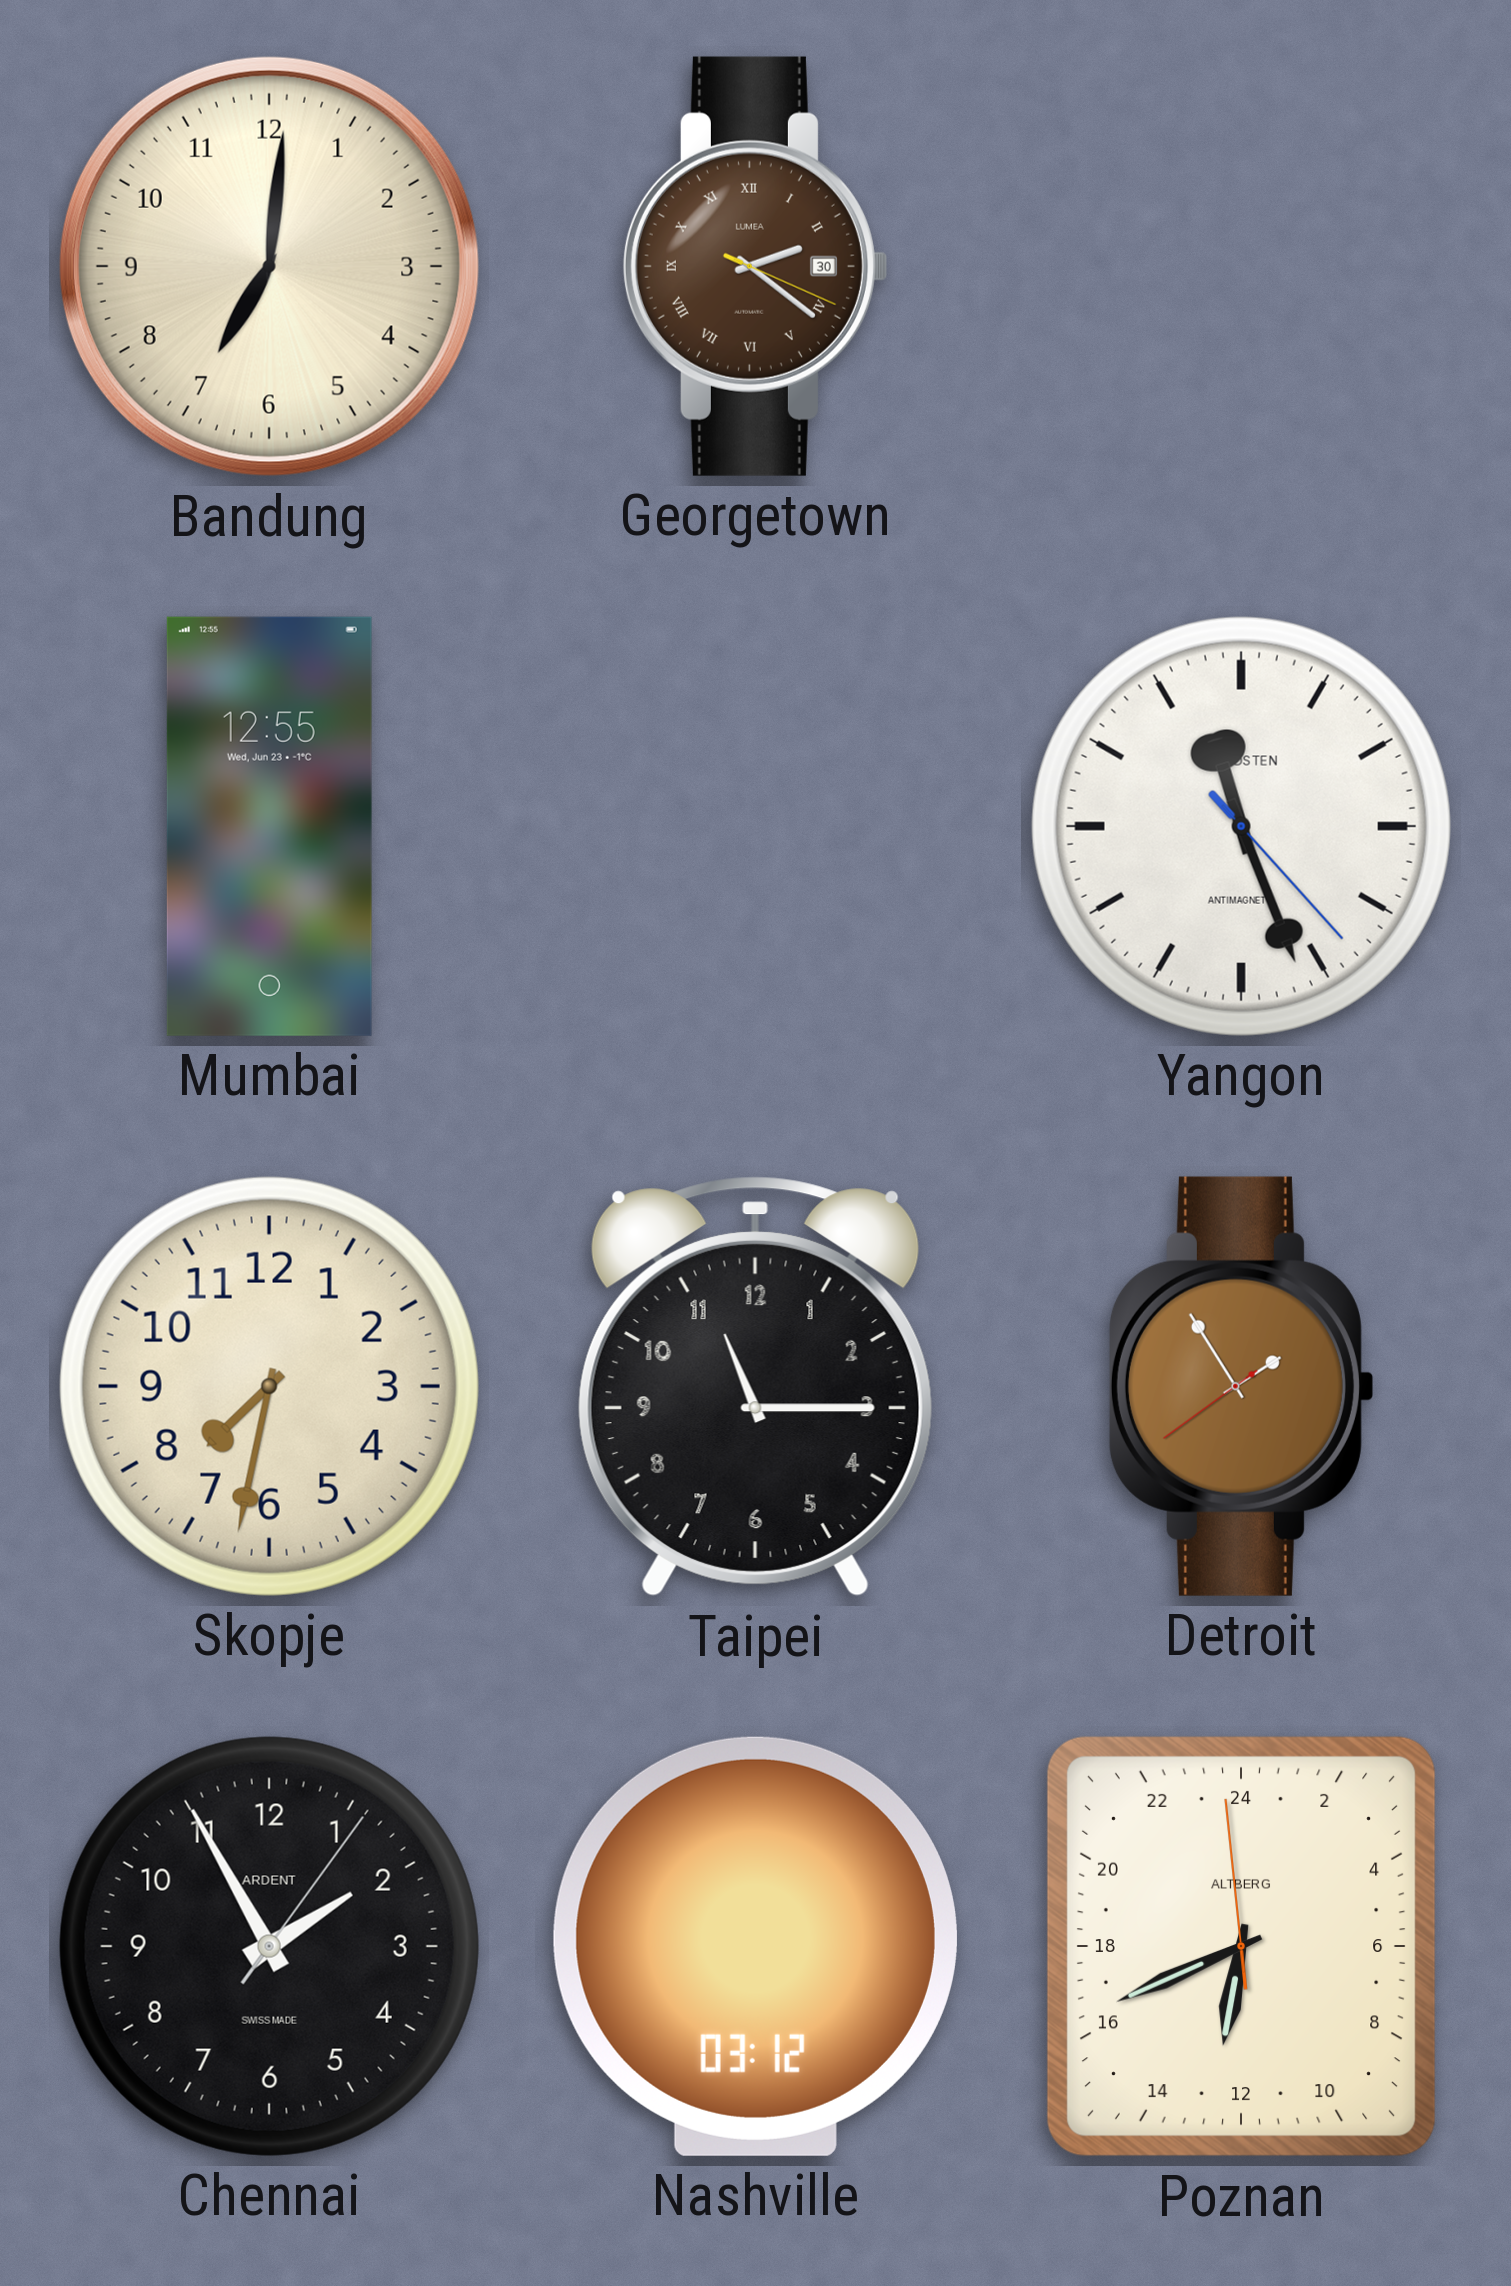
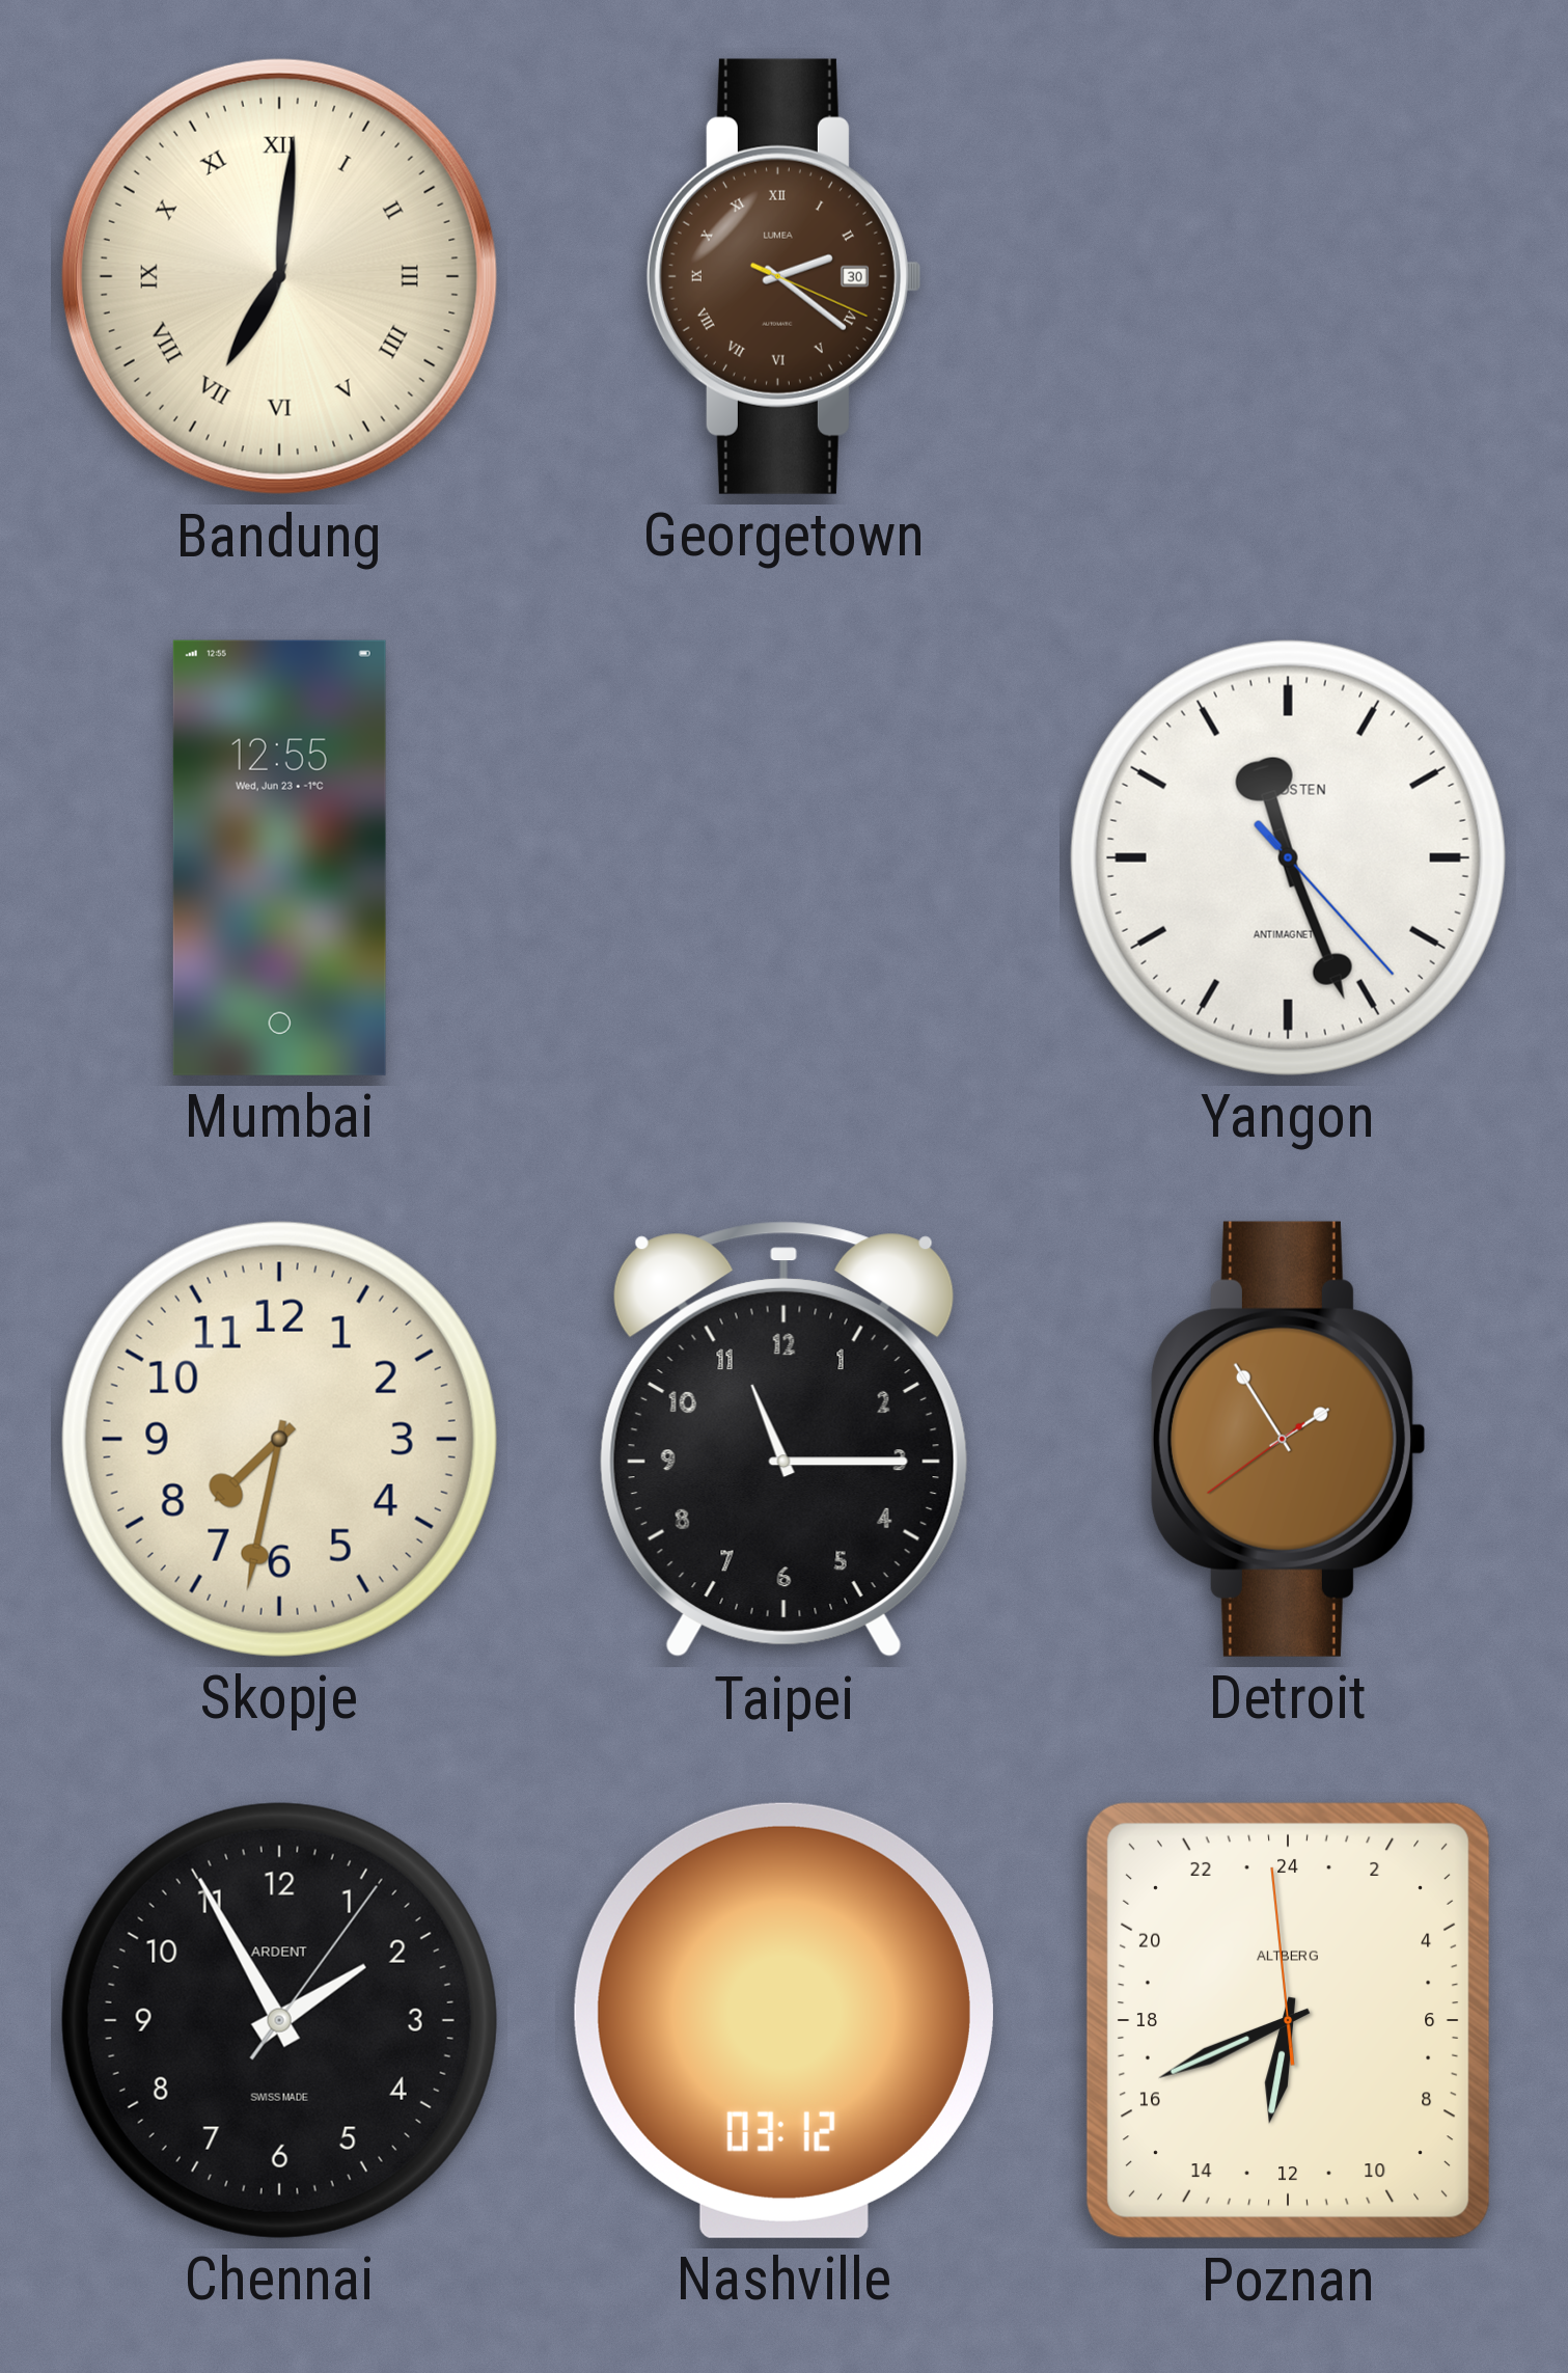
Bandung numerals: Arabic -> Roman
